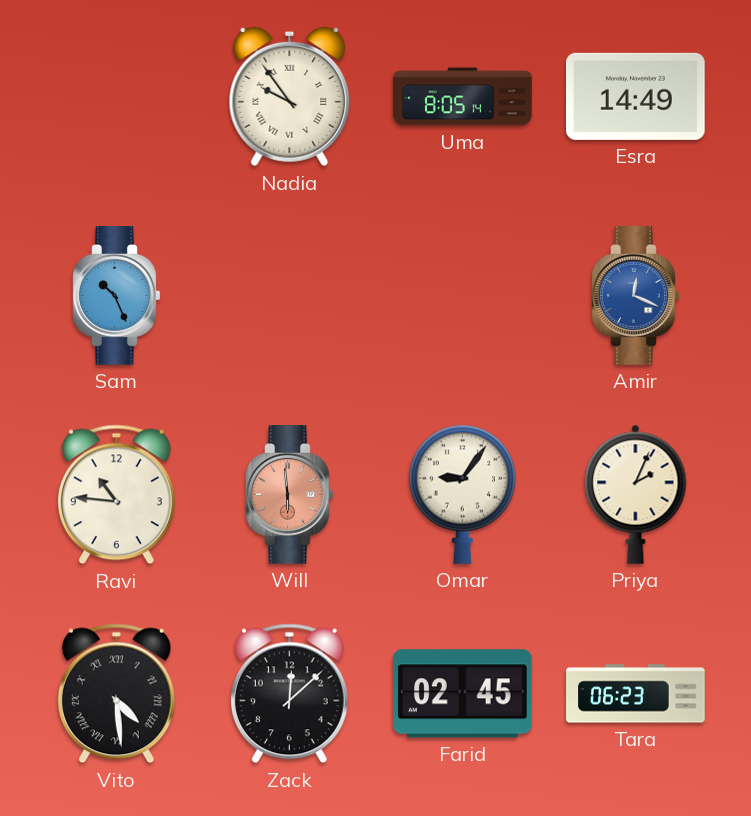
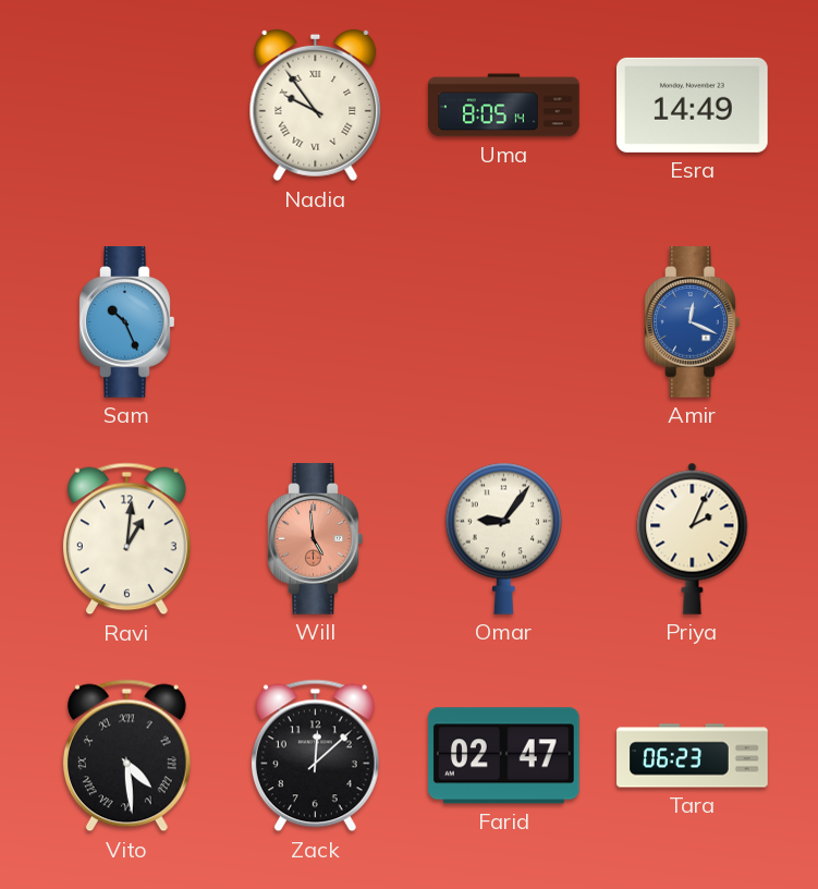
Ravi: 10:46 -> 1:01
Will: 5:59 -> 4:59
Farid: 02:45 -> 02:47
